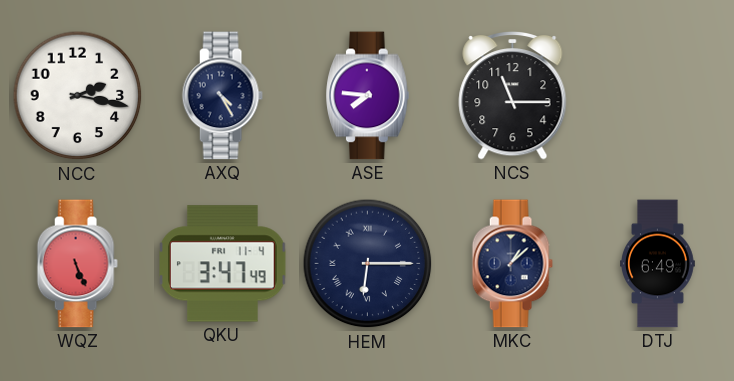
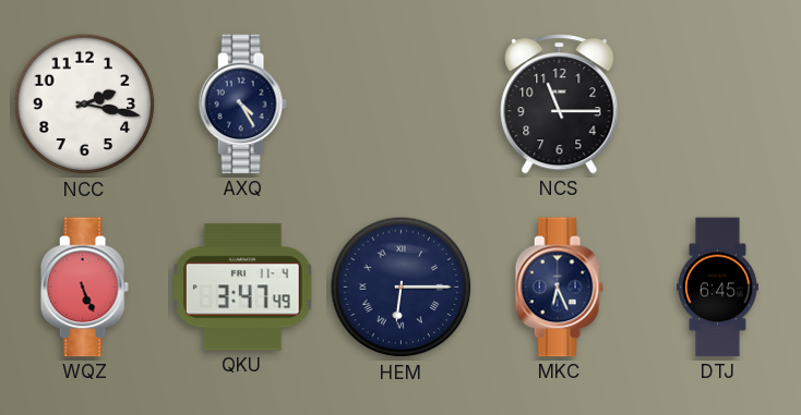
ASE: 7:46 -> none
MKC: 1:08 -> 6:26
DTJ: 6:49 -> 6:45
